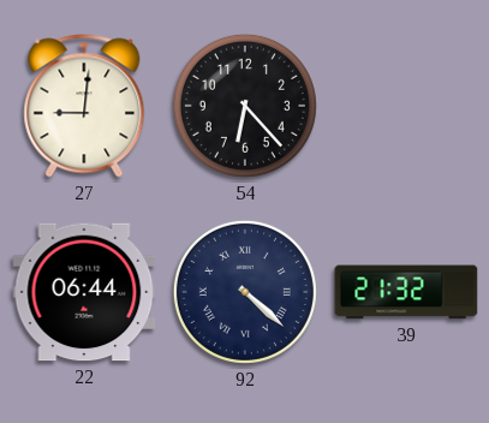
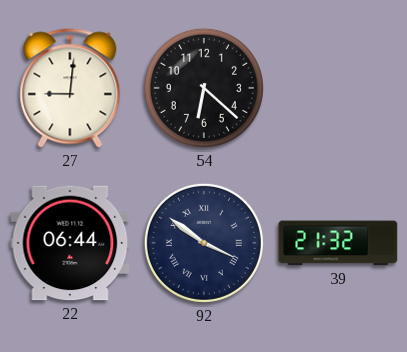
54: 6:23 -> 6:22
92: 4:22 -> 3:51
